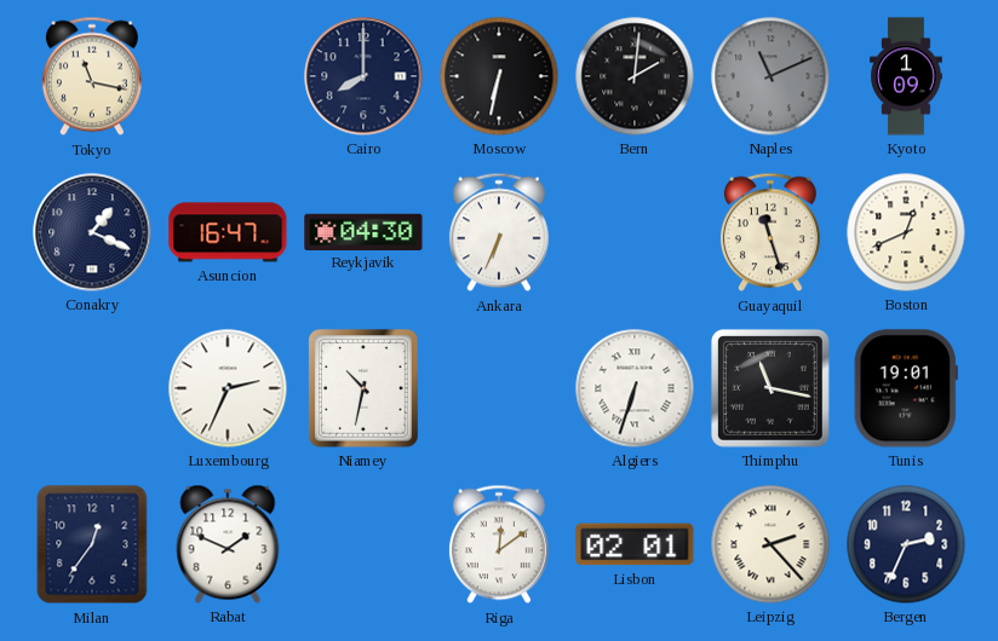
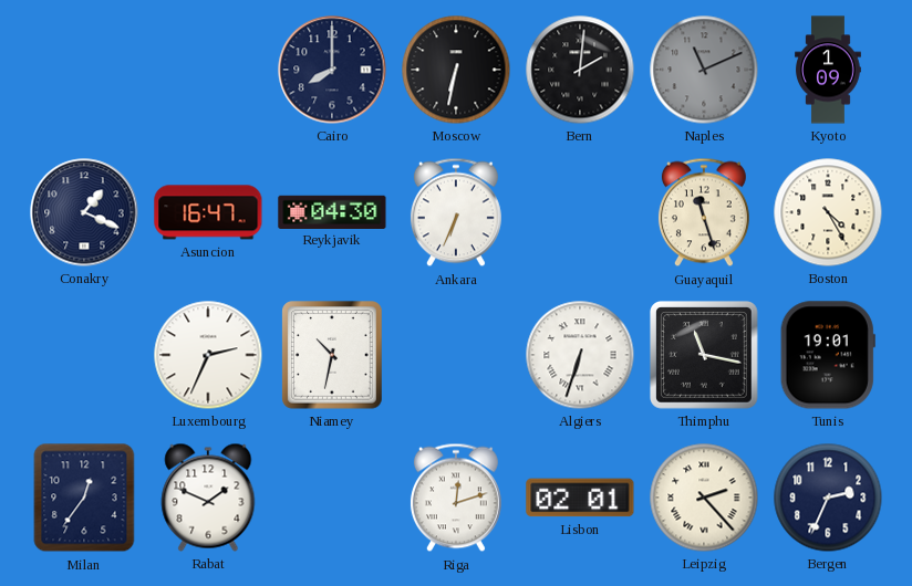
Tokyo: 11:17 -> none
Boston: 12:41 -> 4:25
Riga: 12:09 -> 12:12
